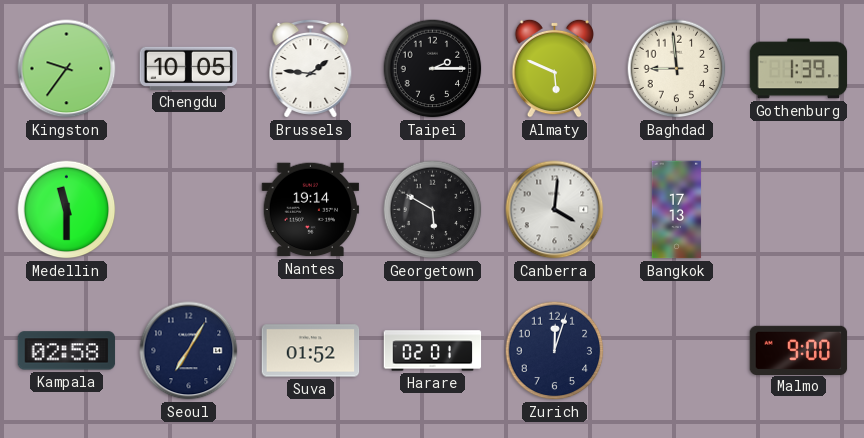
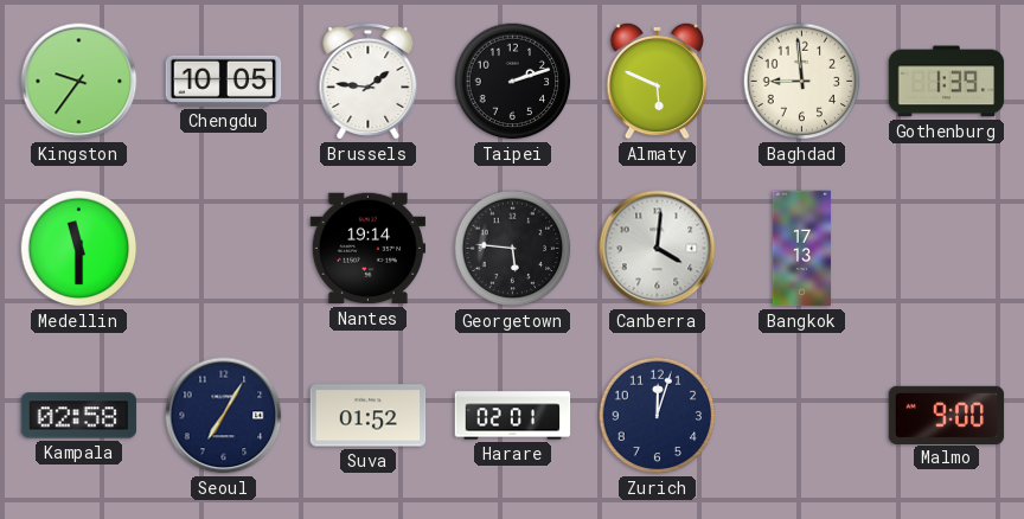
Taipei: 2:15 -> 2:12
Georgetown: 5:50 -> 5:46
